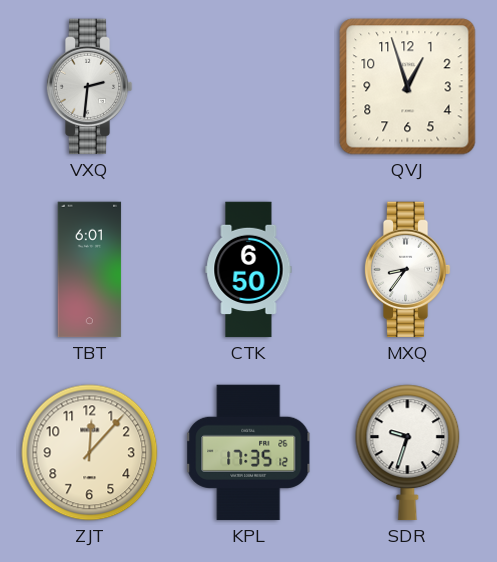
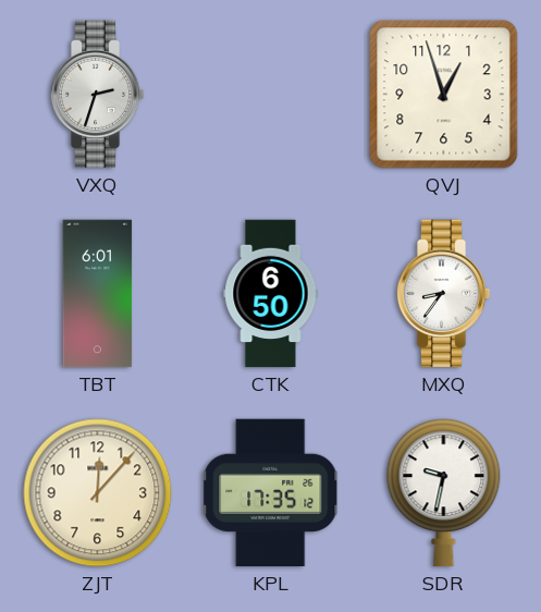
VXQ: 2:31 -> 2:33
SDR: 9:33 -> 9:32
